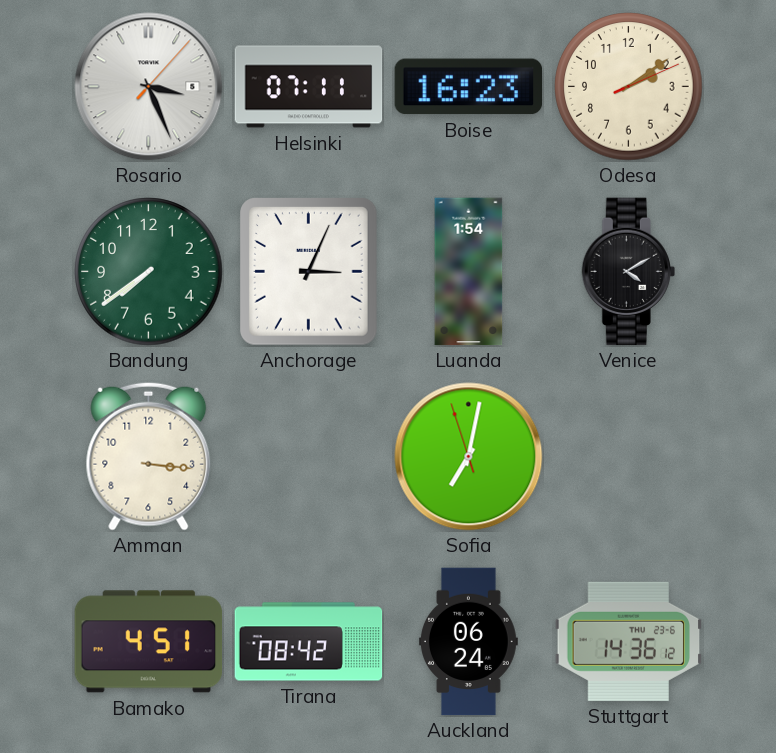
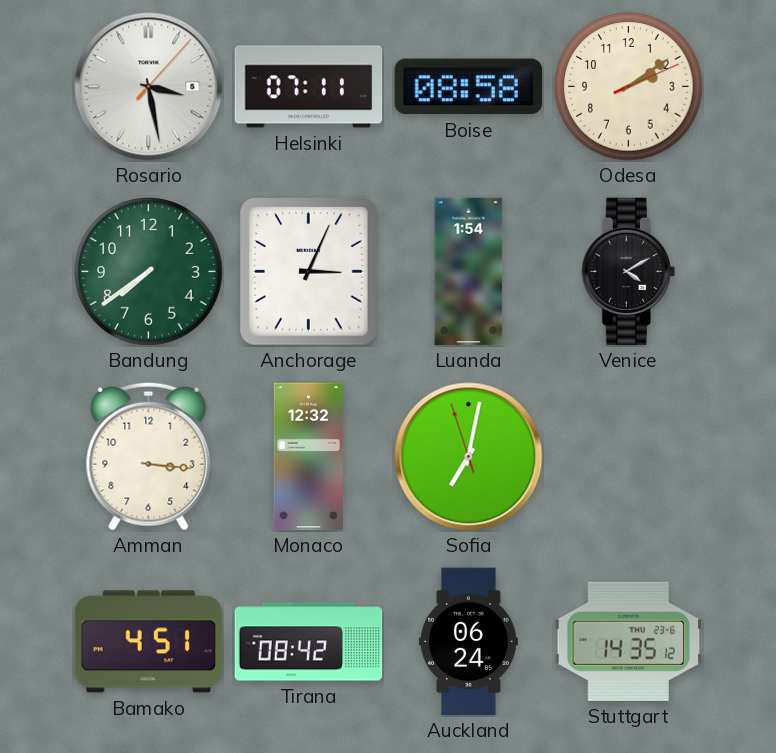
Rosario: 3:26 -> 3:28
Boise: 16:23 -> 08:58
Monaco: none -> 12:32
Stuttgart: 14:36 -> 14:35
